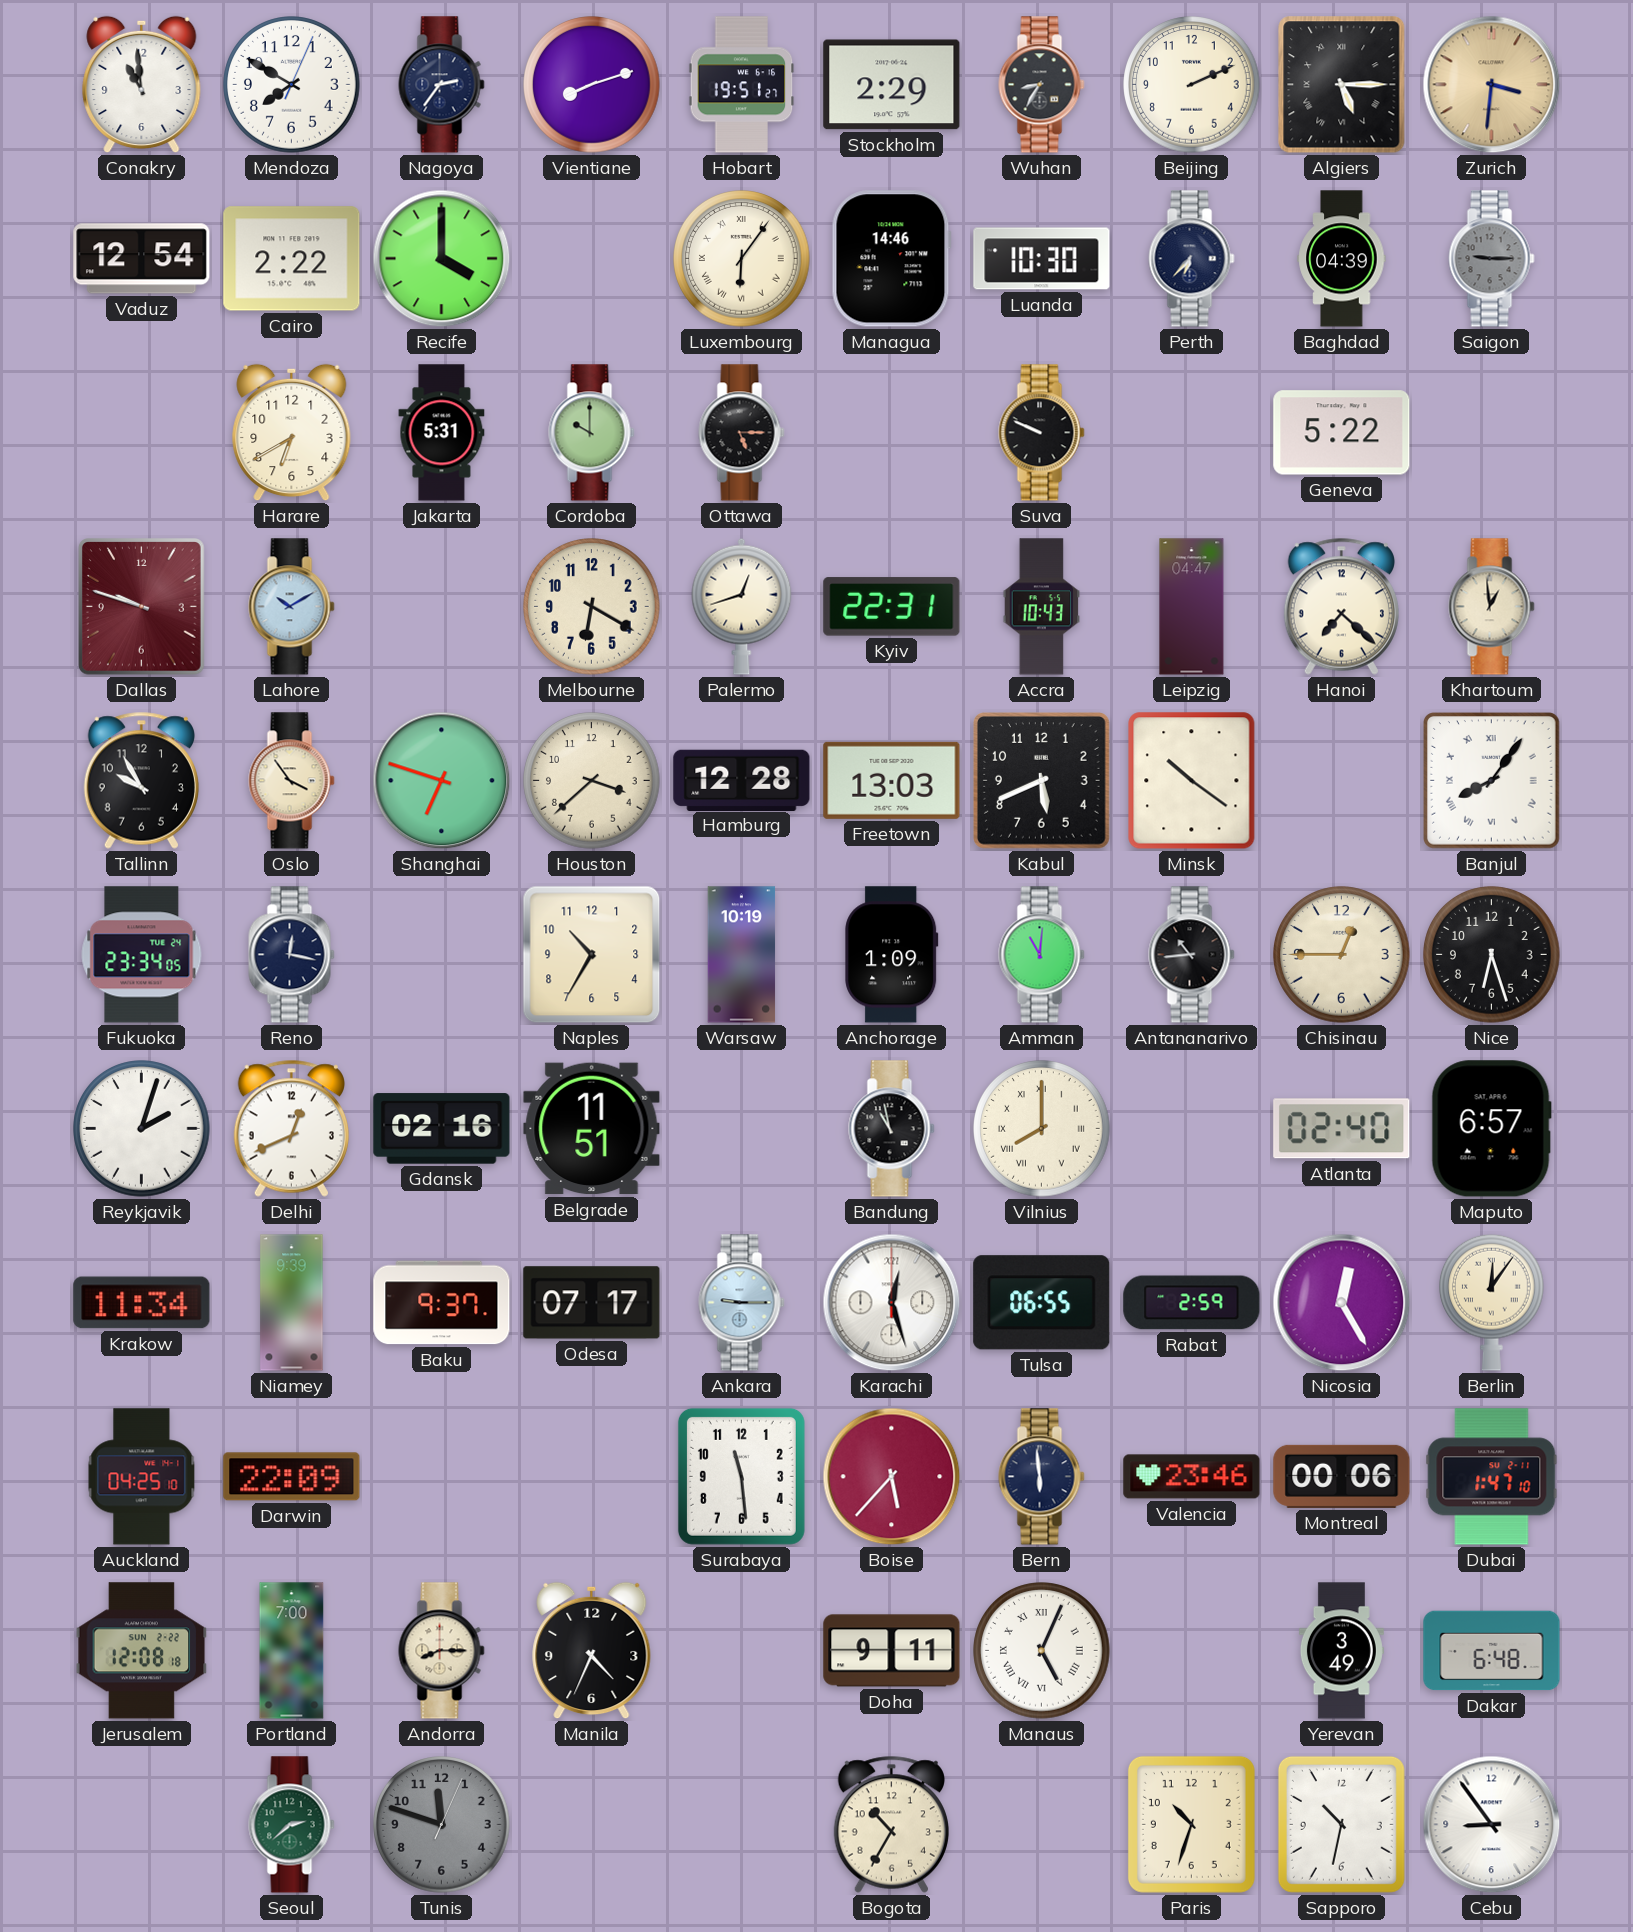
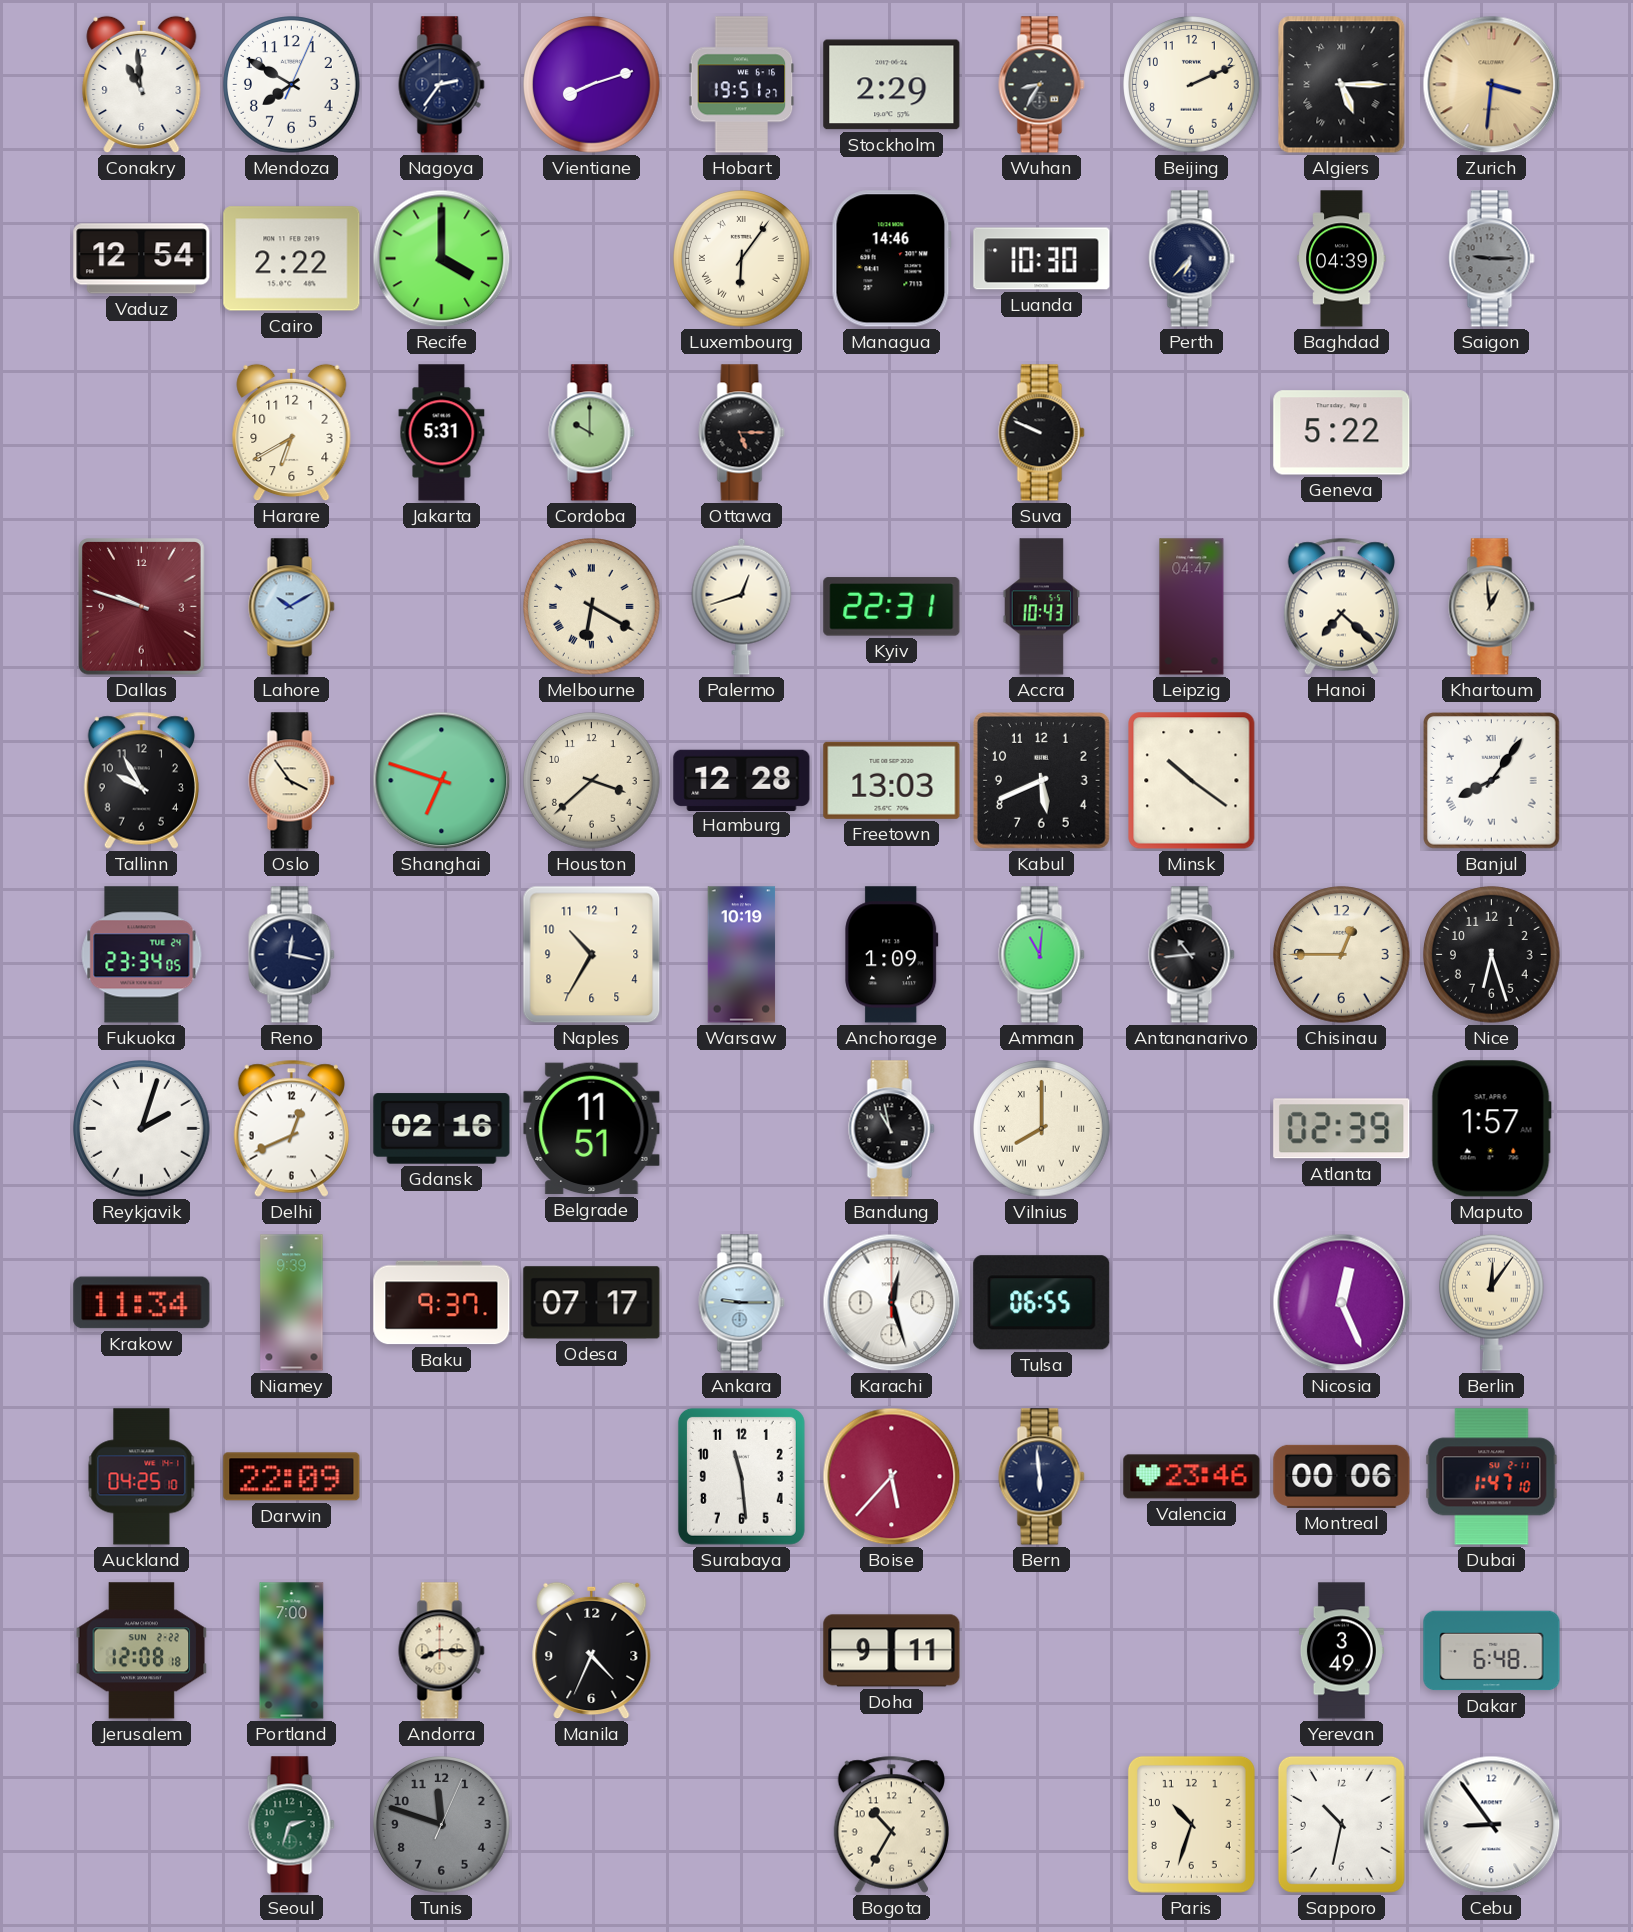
Melbourne numerals: Arabic -> Roman
Atlanta: 02:40 -> 02:39
Maputo: 6:57 -> 1:57
Rabat: 2:59 -> none
Nicosia: 12:25 -> 12:26
Manaus: 5:04 -> none
Seoul: 2:38 -> 2:33
